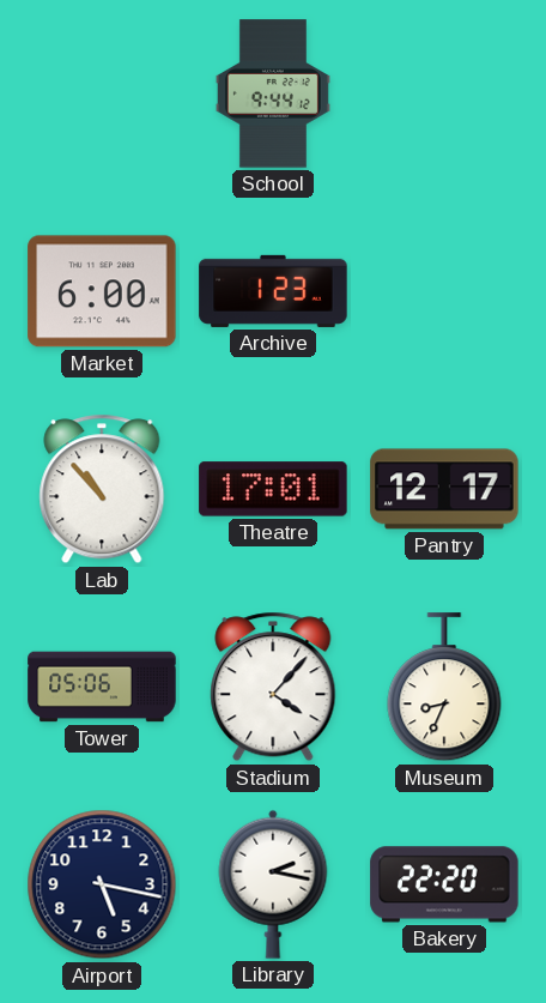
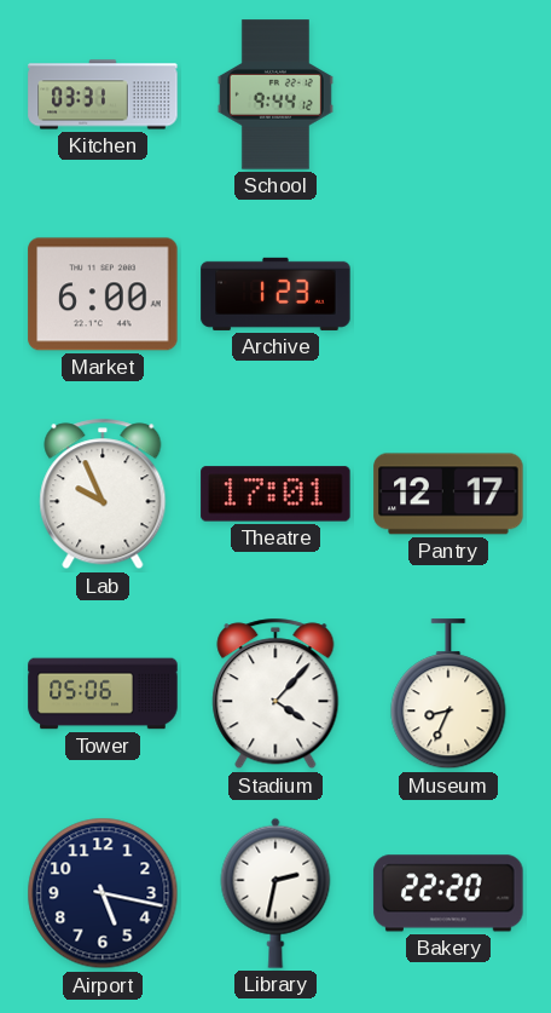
Kitchen: none -> 03:31
Lab: 10:53 -> 9:56
Library: 2:17 -> 2:32
